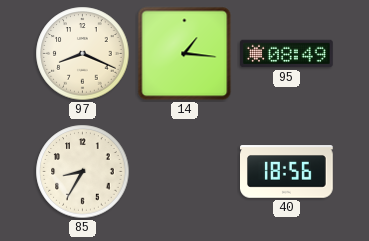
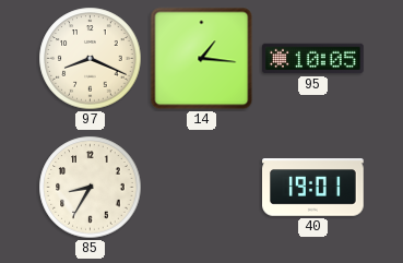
95: 08:49 -> 10:05
40: 18:56 -> 19:01
